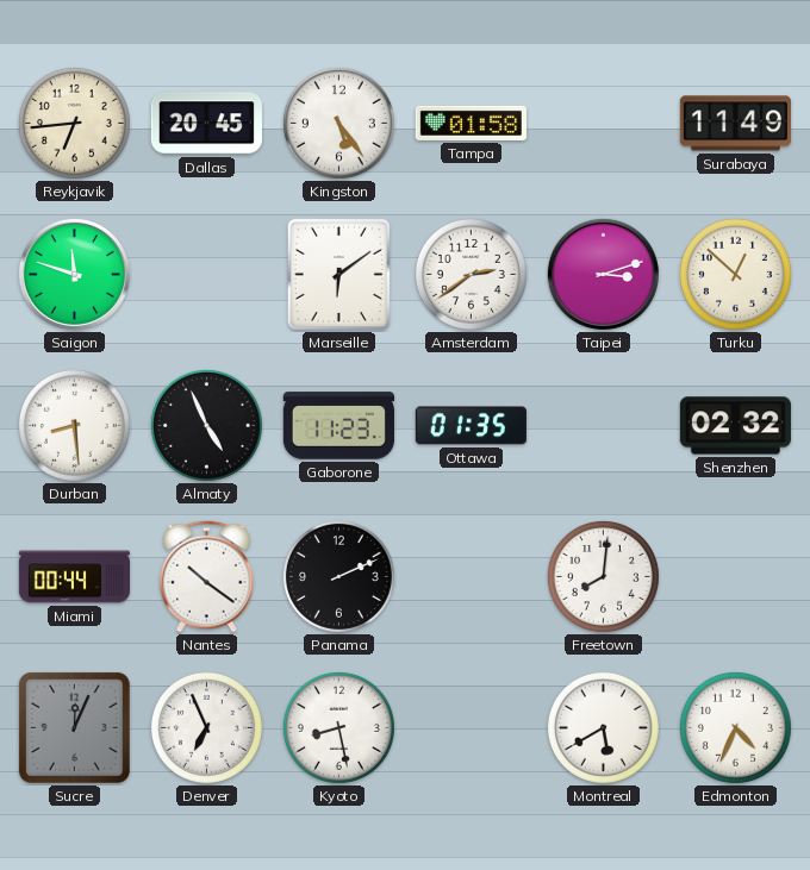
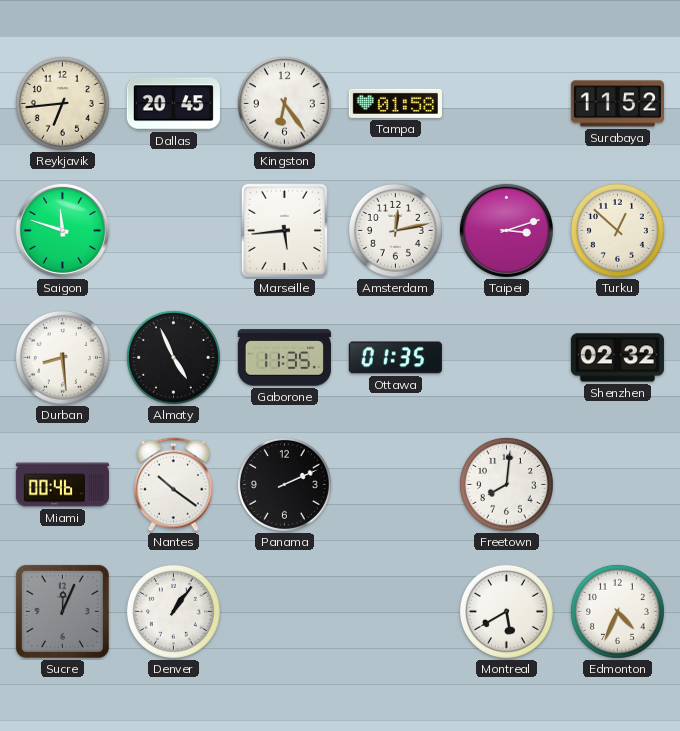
Kingston: 5:24 -> 6:24
Surabaya: 11:49 -> 11:52
Marseille: 6:09 -> 5:44
Amsterdam: 2:39 -> 12:13
Gaborone: 11:23 -> 11:35
Miami: 00:44 -> 00:46
Denver: 6:56 -> 1:06
Kyoto: 8:28 -> none
